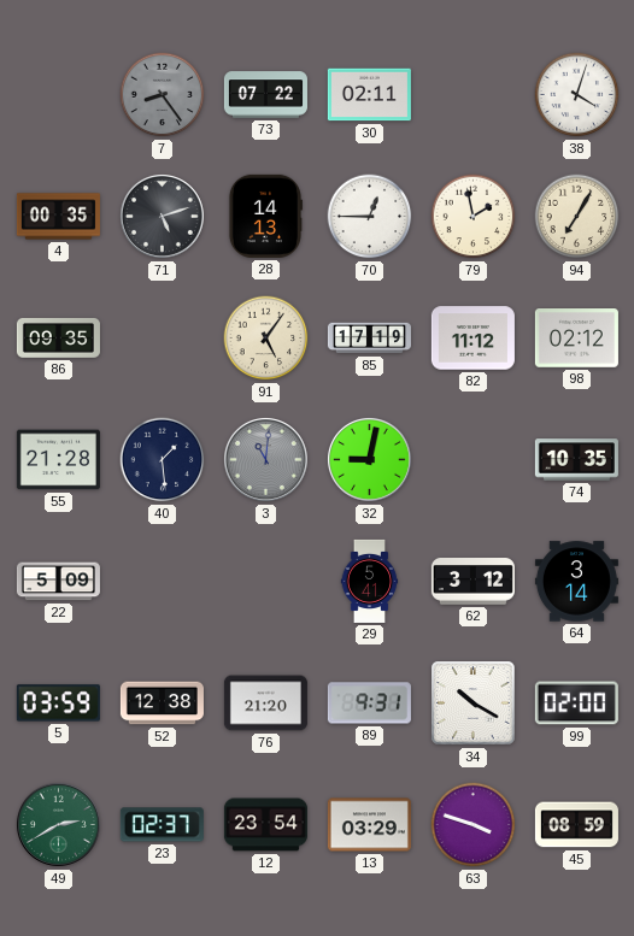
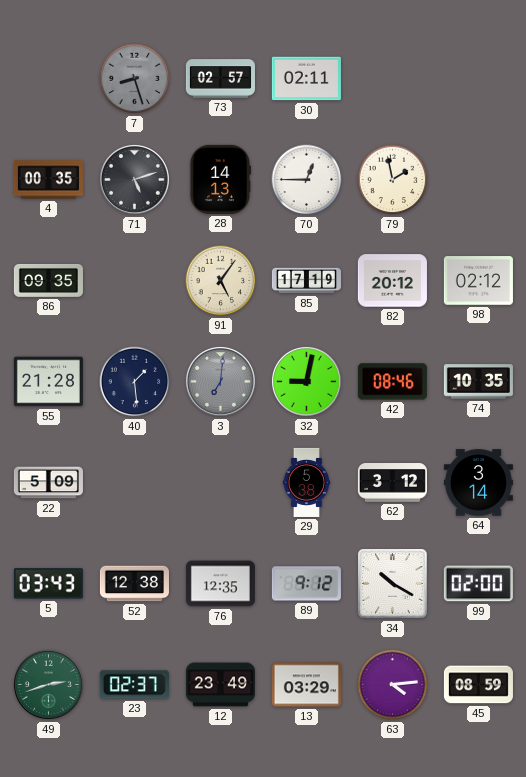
7: 8:24 -> 8:27
73: 07:22 -> 02:57
38: 4:03 -> none
94: 7:05 -> none
82: 11:12 -> 20:12
3: 11:01 -> 7:01
42: none -> 08:46
29: 5:41 -> 5:38
5: 03:59 -> 03:43
76: 21:20 -> 12:35
89: 9:31 -> 9:12
49: 2:40 -> 2:42
12: 23:54 -> 23:49
63: 3:48 -> 4:14
